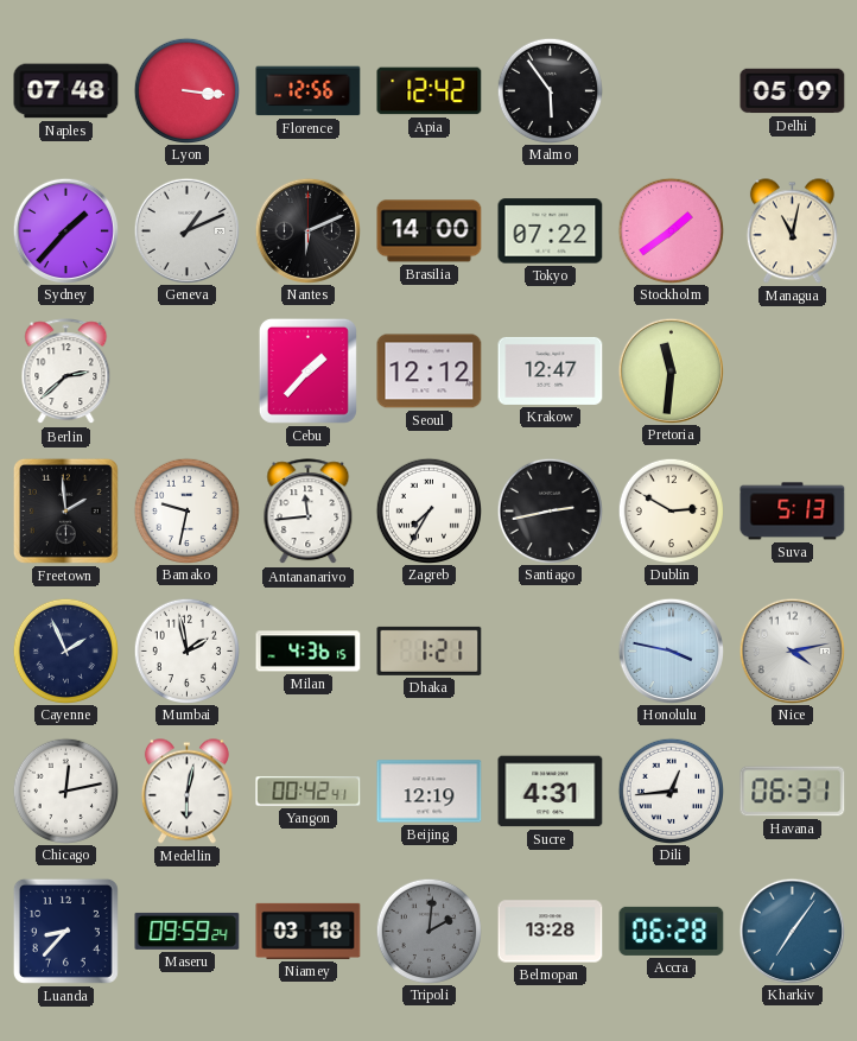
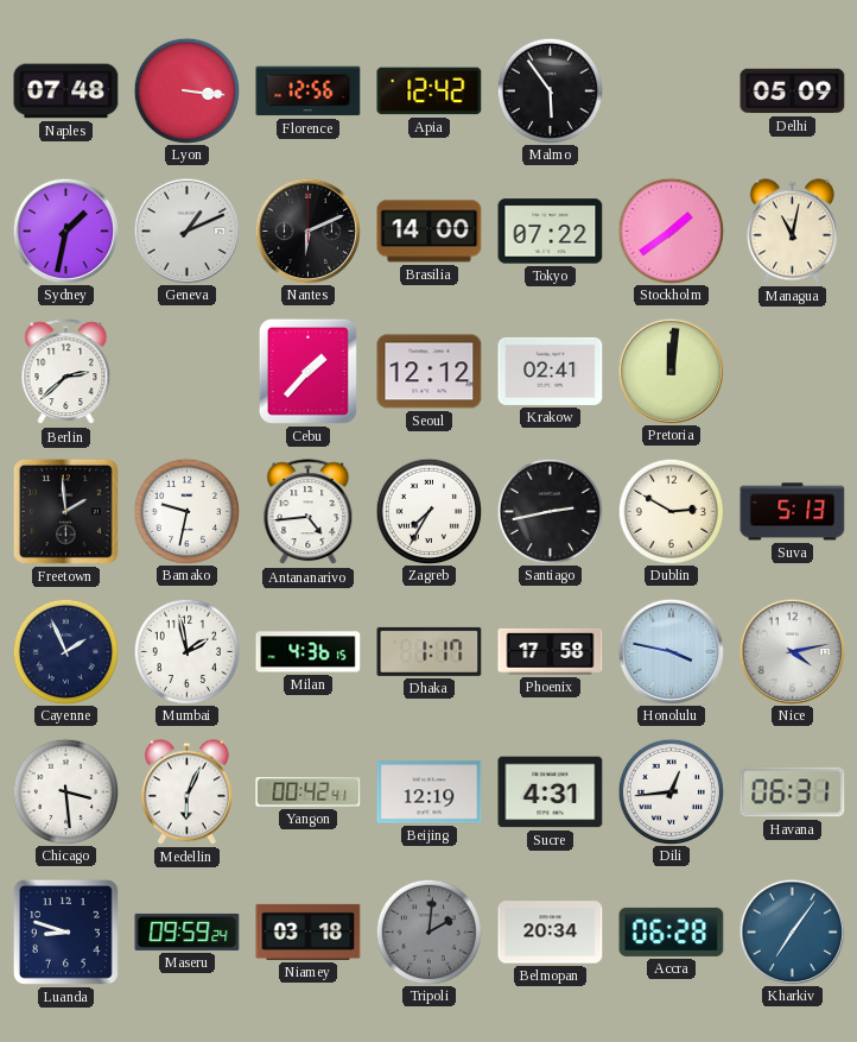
Sydney: 1:37 -> 1:32
Krakow: 12:47 -> 02:41
Pretoria: 11:31 -> 12:01
Antananarivo: 11:44 -> 4:44
Dhaka: 1:21 -> 1:17
Phoenix: none -> 17:58
Chicago: 12:13 -> 3:29
Medellin: 6:02 -> 6:04
Luanda: 8:37 -> 8:48
Belmopan: 13:28 -> 20:34
